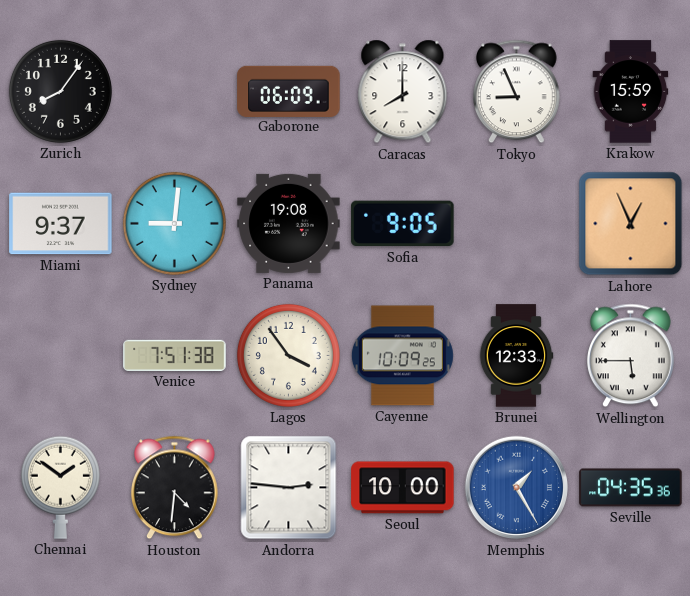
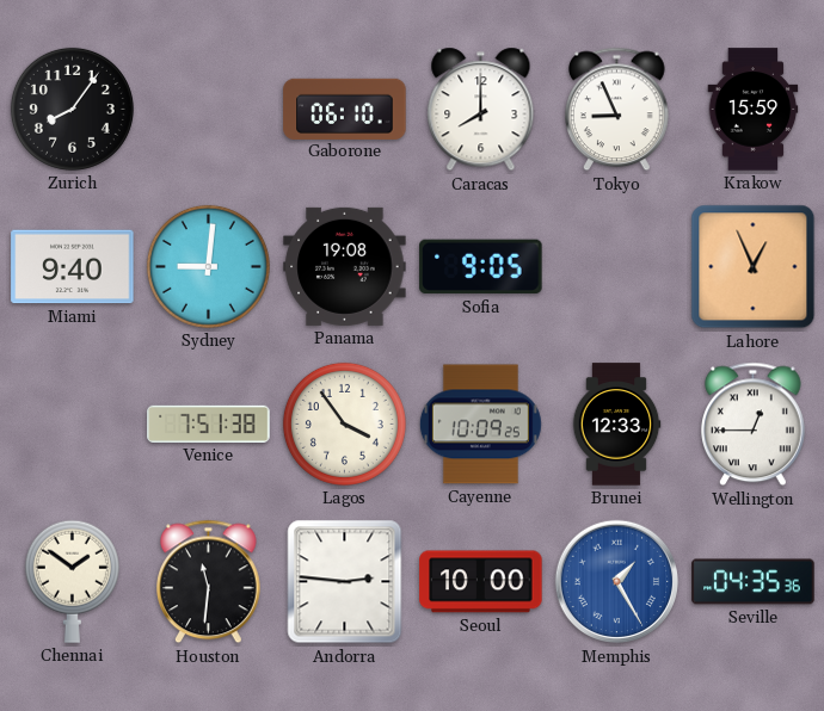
Gaborone: 06:09 -> 06:10
Miami: 9:37 -> 9:40
Wellington: 5:45 -> 12:45
Houston: 4:31 -> 11:31
